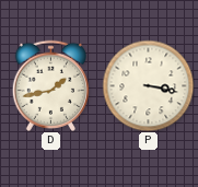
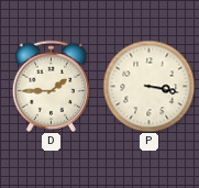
D: 1:43 -> 1:45
